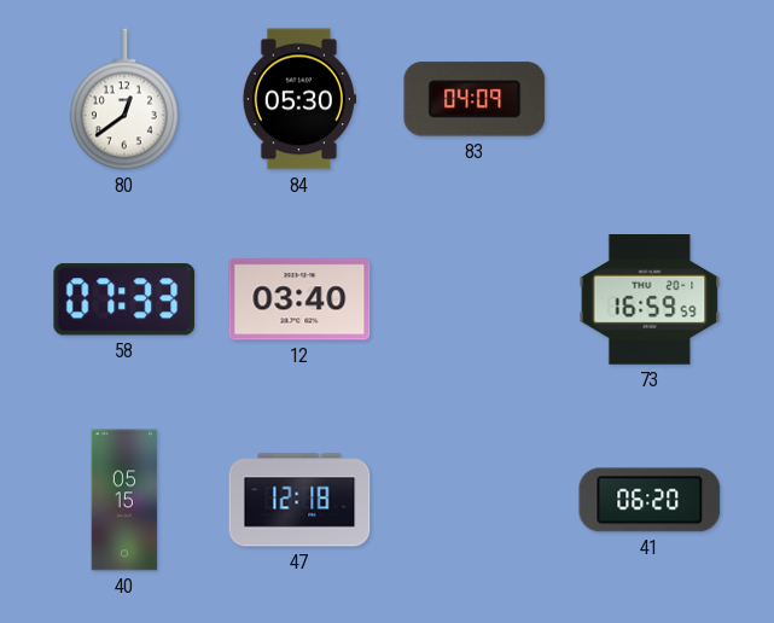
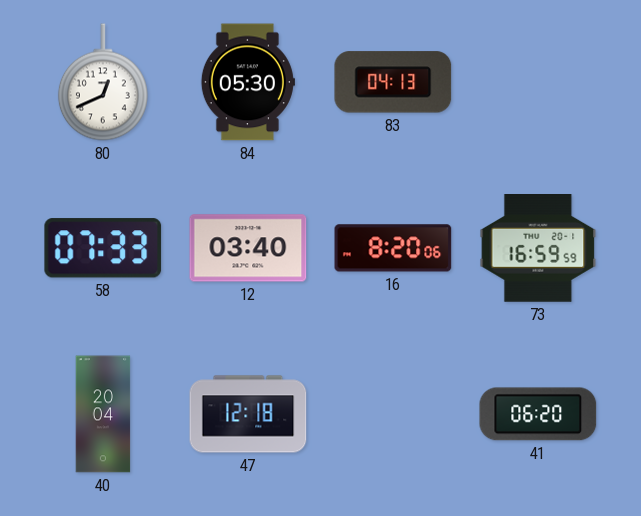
80: 12:39 -> 12:41
83: 04:09 -> 04:13
16: none -> 8:20
40: 05:15 -> 20:04
